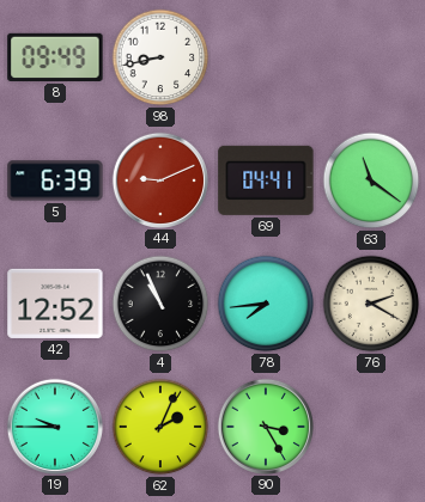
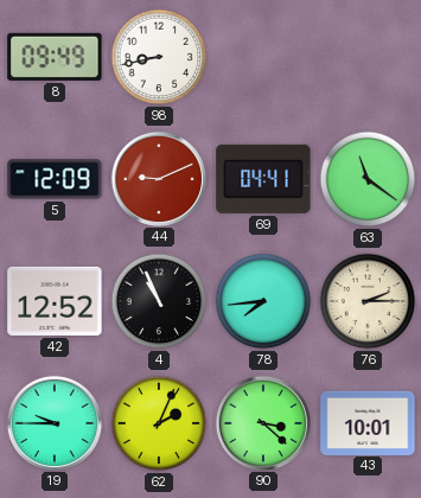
5: 6:39 -> 12:09
76: 2:20 -> 2:15
90: 3:25 -> 3:22
43: none -> 10:01
